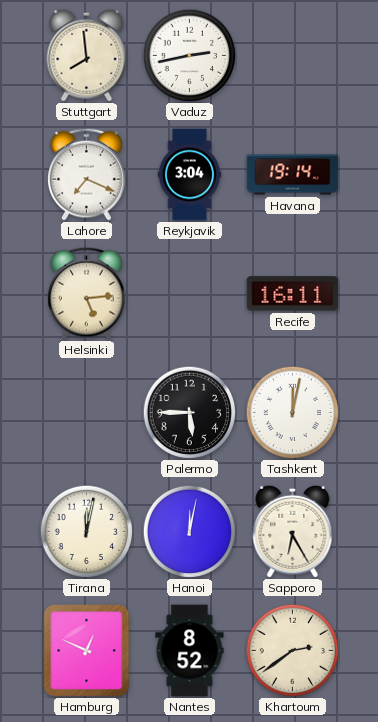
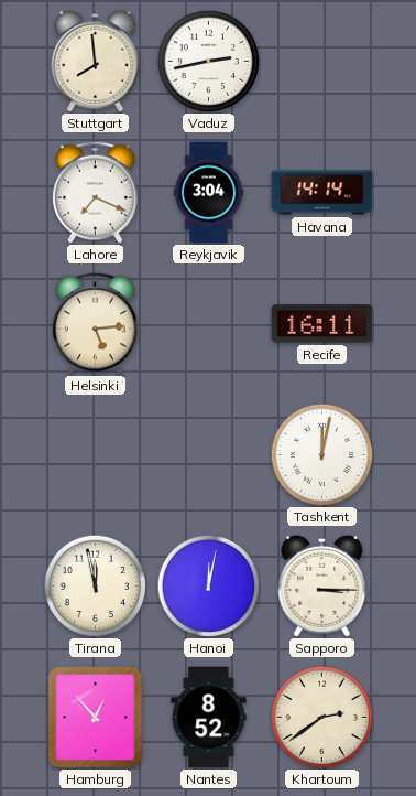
Havana: 19:14 -> 14:14
Palermo: 5:45 -> none
Tirana: 12:02 -> 11:58
Sapporo: 6:25 -> 3:15
Hamburg: 12:49 -> 12:53
